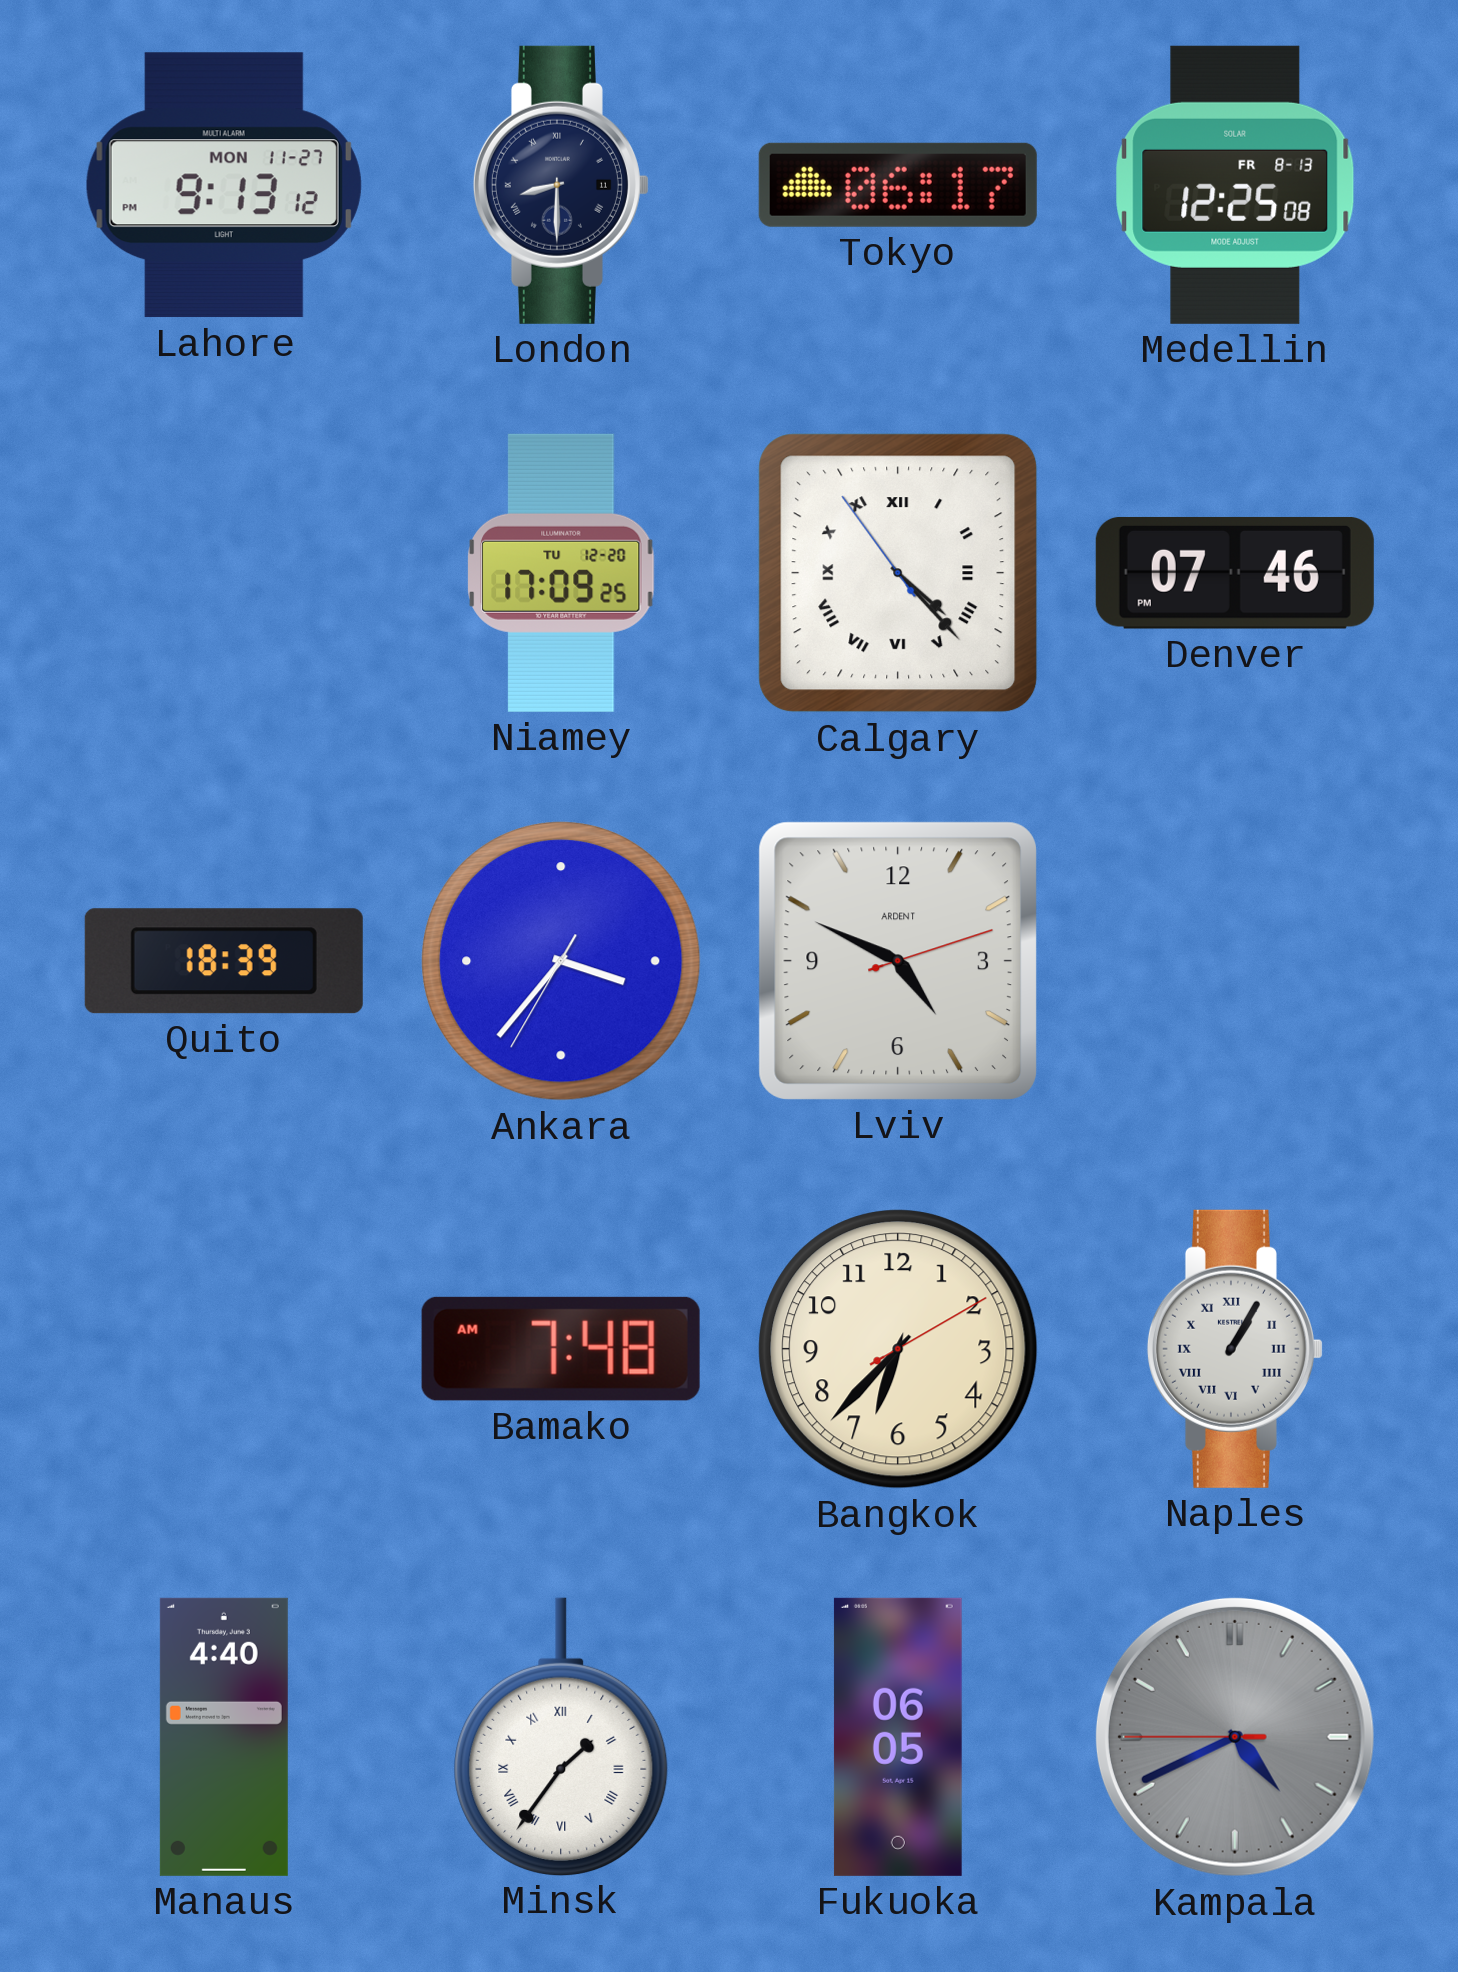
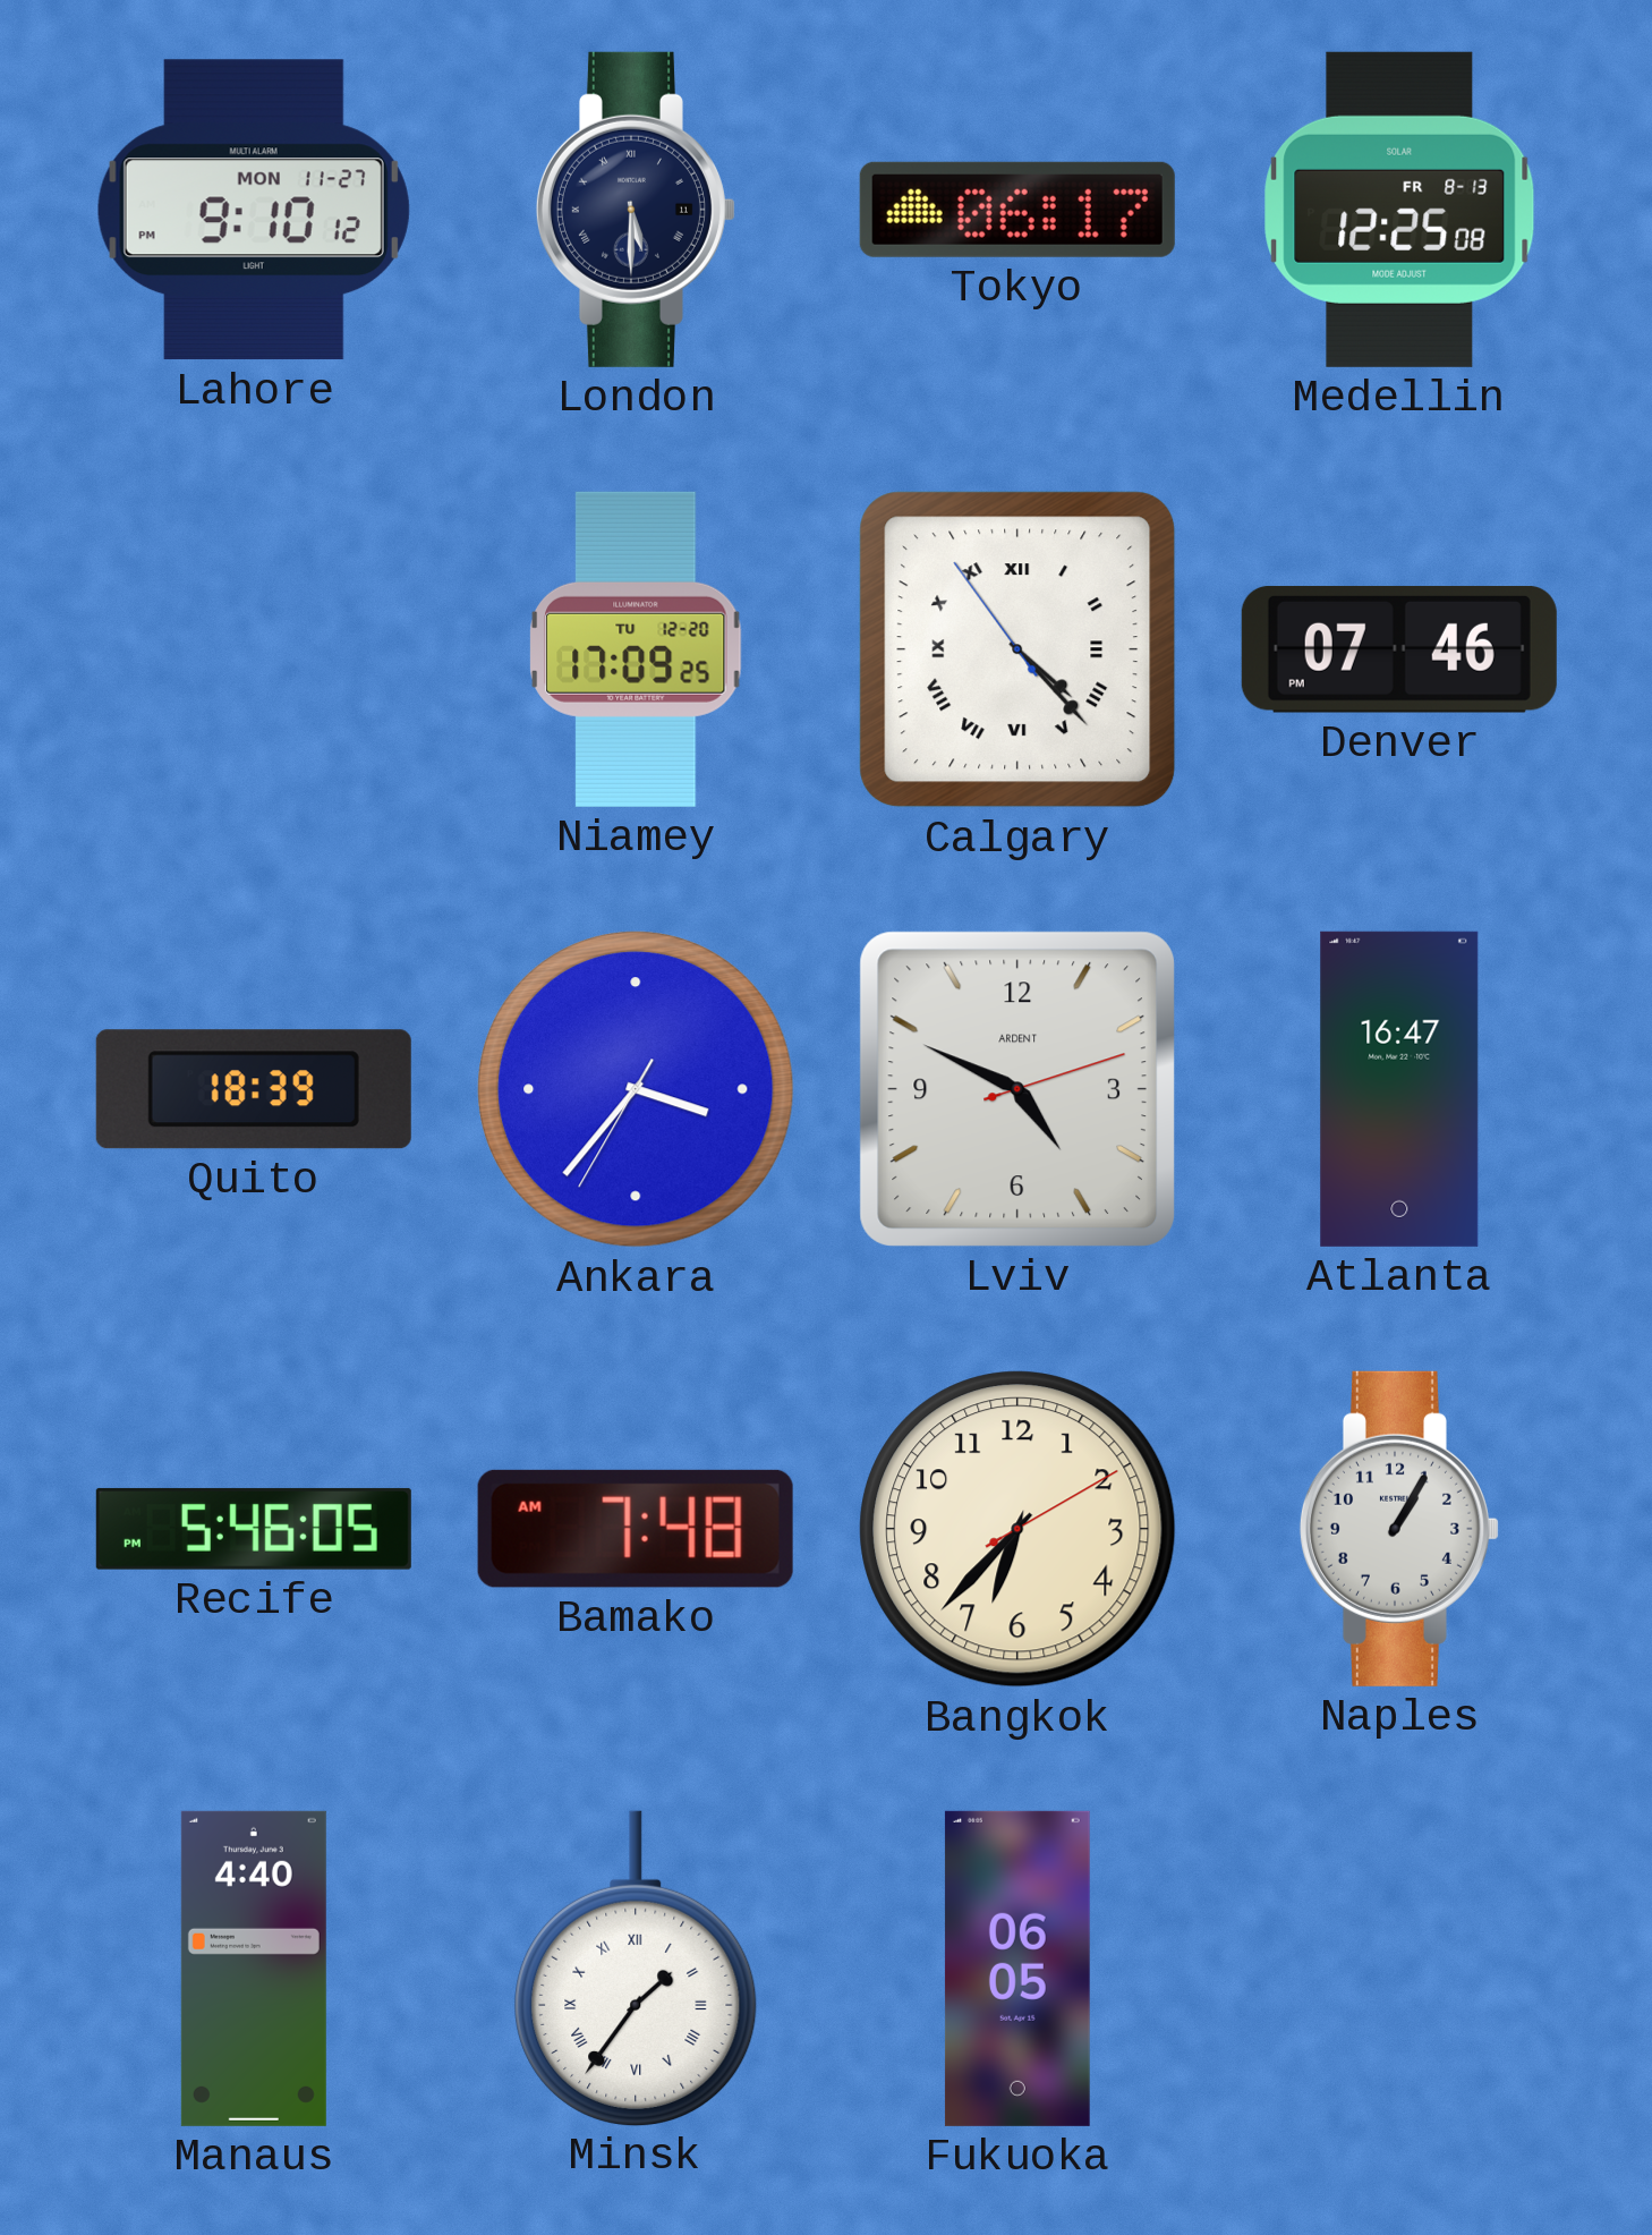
Lahore: 9:13 -> 9:10
London: 8:30 -> 5:30
Atlanta: none -> 16:47
Recife: none -> 5:46
Naples numerals: Roman -> Arabic
Kampala: 4:40 -> none
